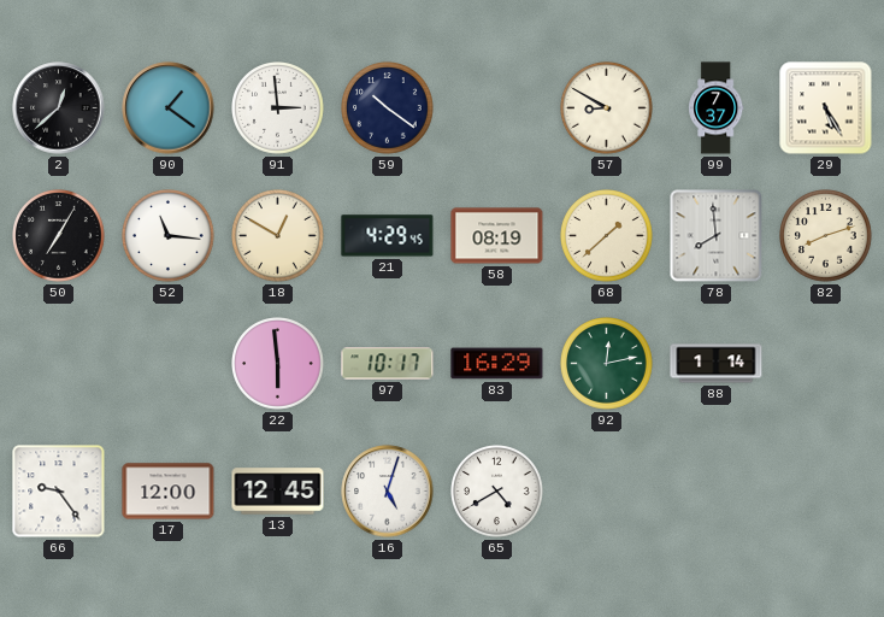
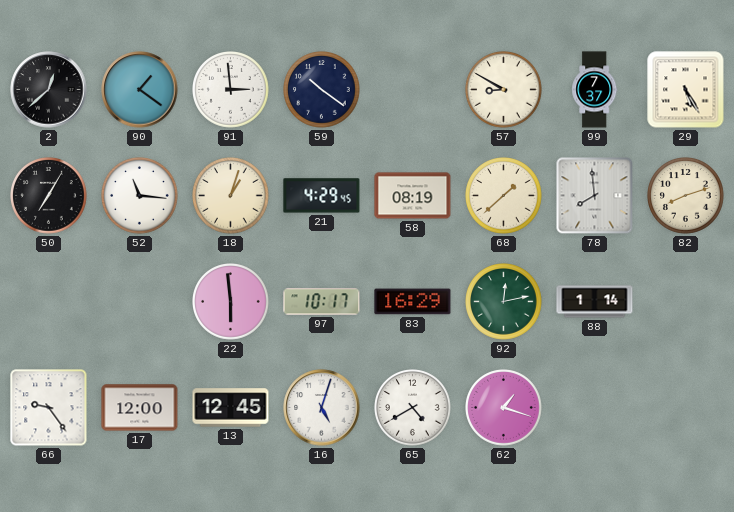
18: 12:50 -> 1:03
62: none -> 1:18
